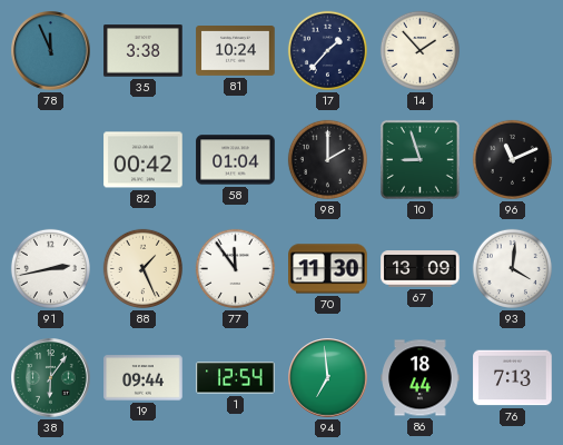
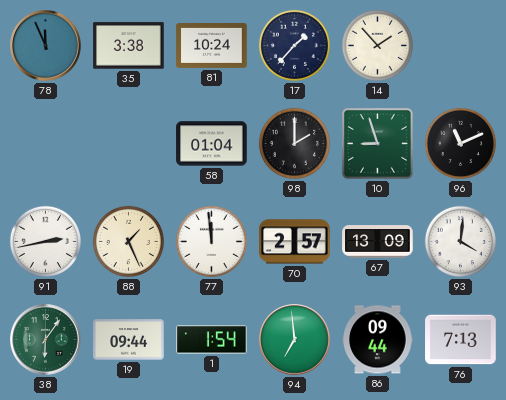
82: 00:42 -> none
77: 11:54 -> 11:59
70: 11:30 -> 2:57
1: 12:54 -> 1:54
86: 18:44 -> 09:44
